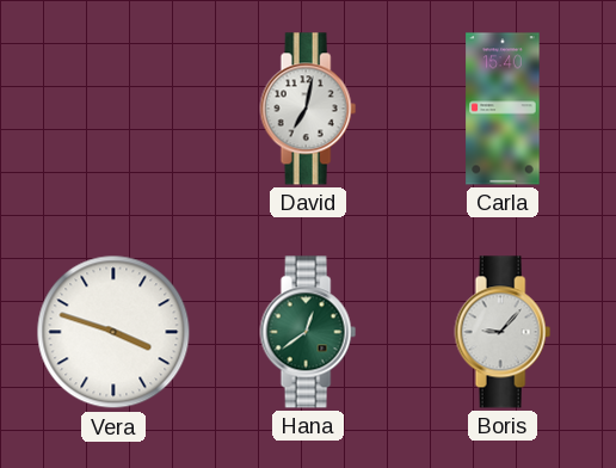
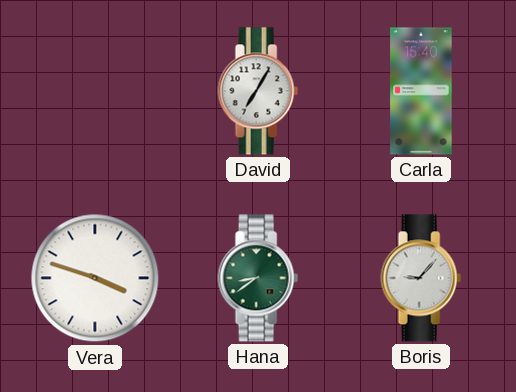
David: 7:02 -> 7:05
Hana: 12:39 -> 8:39
